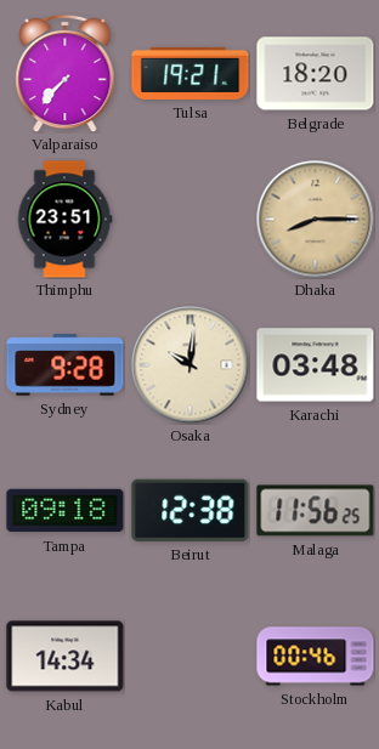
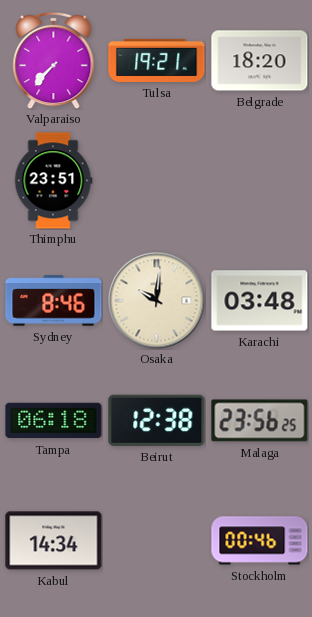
Dhaka: 8:15 -> none
Sydney: 9:28 -> 8:46
Tampa: 09:18 -> 06:18
Malaga: 11:56 -> 23:56
